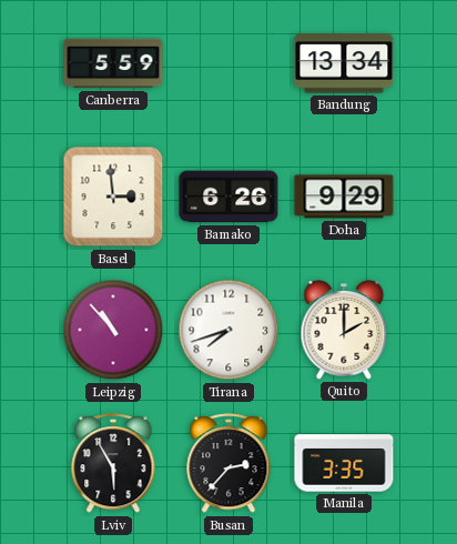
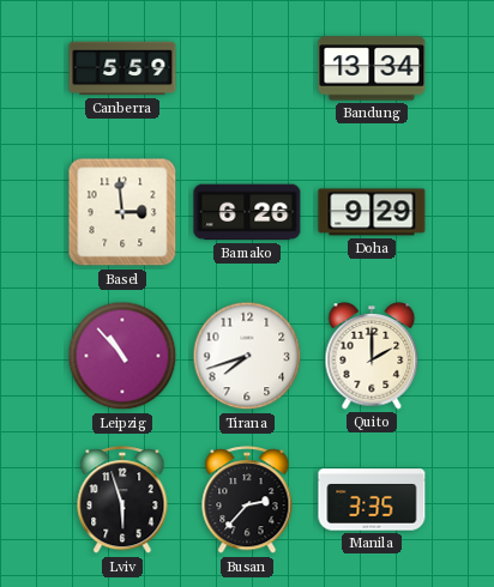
Lviv: 5:55 -> 5:57
